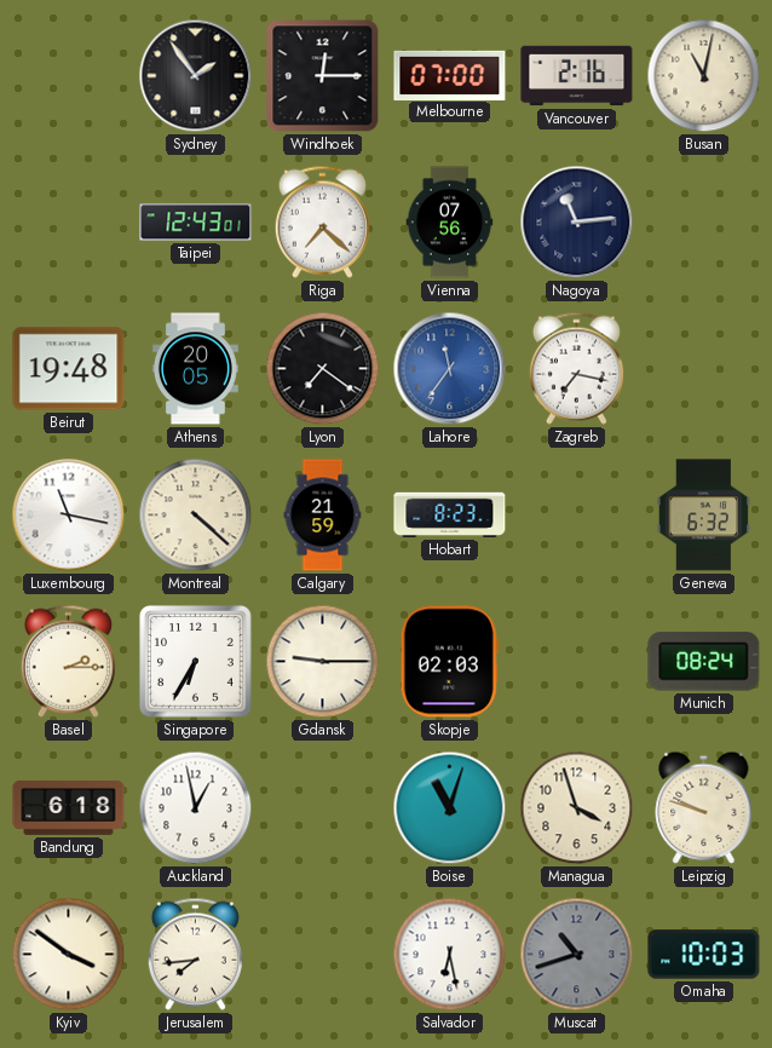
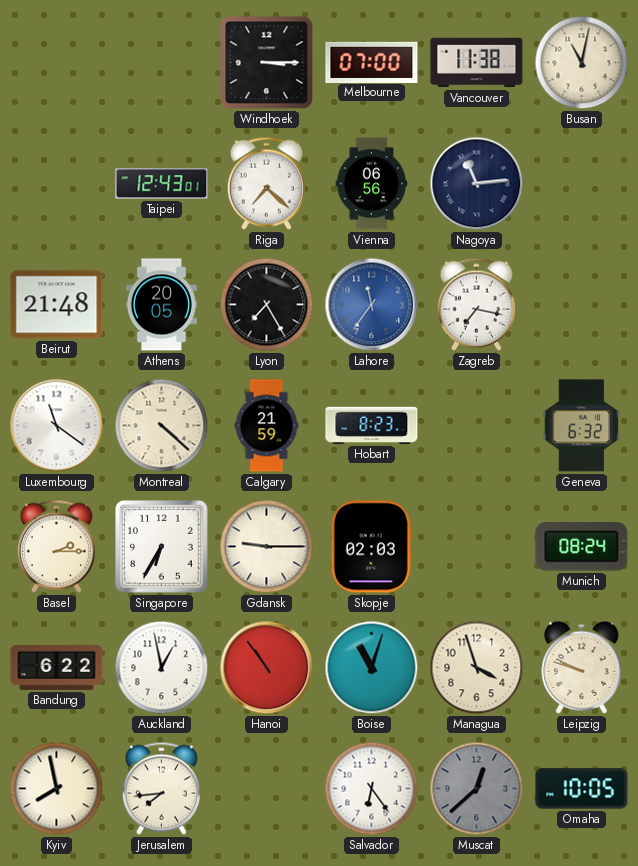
Sydney: 1:54 -> none
Windhoek: 12:15 -> 3:15
Vancouver: 2:16 -> 11:38
Vienna: 07:56 -> 06:56
Beirut: 19:48 -> 21:48
Lyon: 7:21 -> 7:25
Luxembourg: 11:17 -> 11:21
Bandung: 6:18 -> 6:22
Hanoi: none -> 10:54
Kyiv: 3:51 -> 7:58
Salvador: 6:28 -> 6:24
Muscat: 10:42 -> 12:38
Omaha: 10:03 -> 10:05
